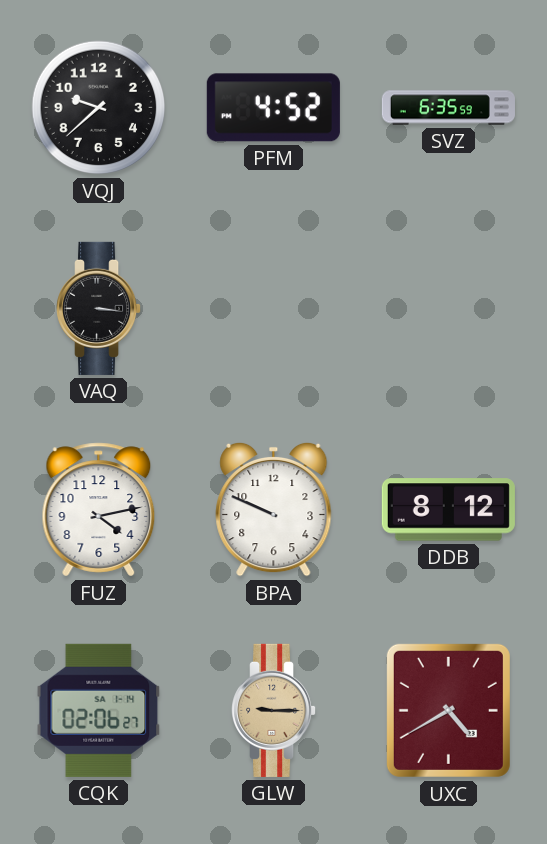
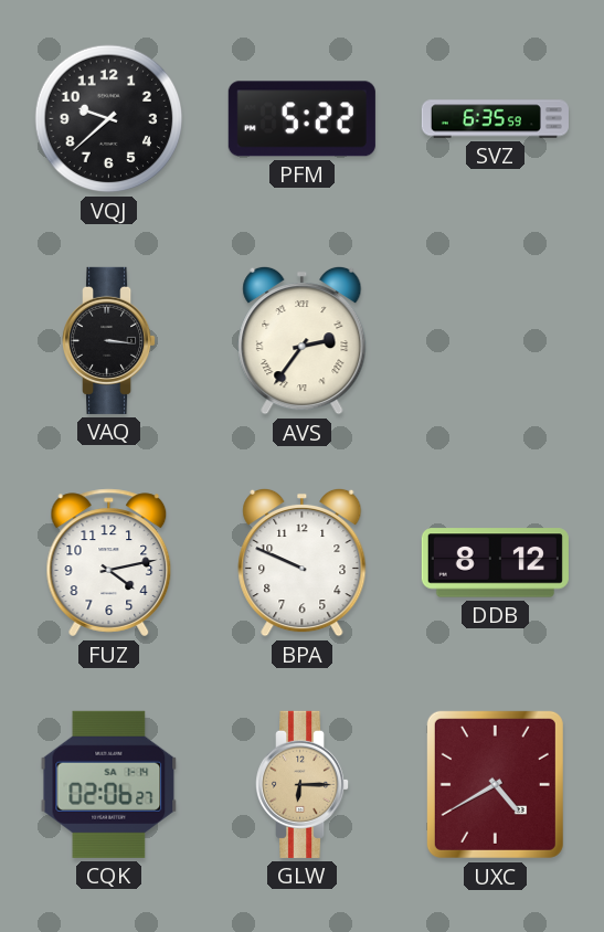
PFM: 4:52 -> 5:22
AVS: none -> 2:36
GLW: 9:15 -> 6:15
